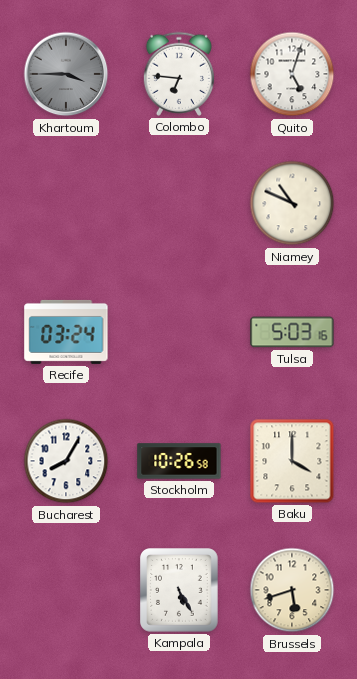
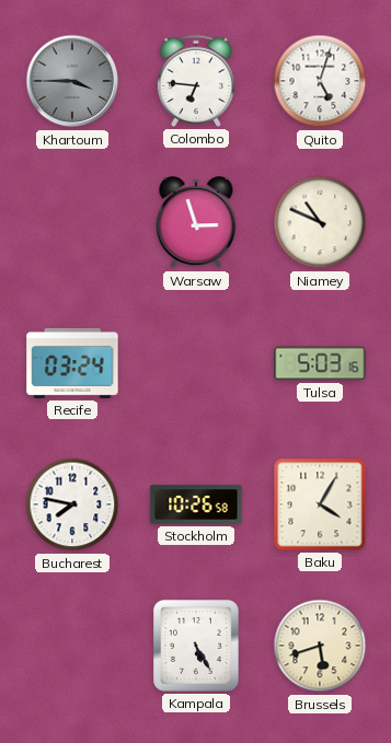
Warsaw: none -> 2:57
Bucharest: 8:05 -> 7:47
Baku: 4:00 -> 4:05
